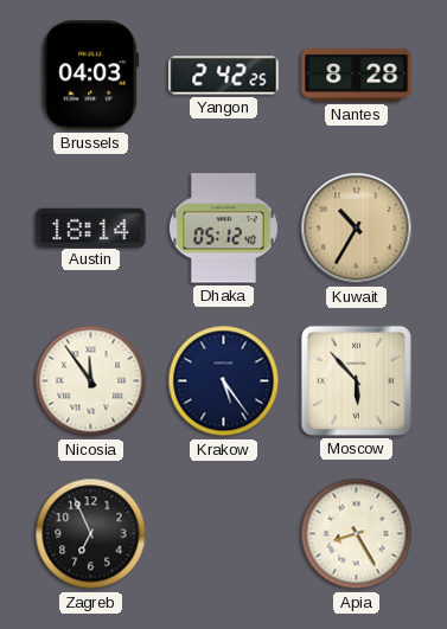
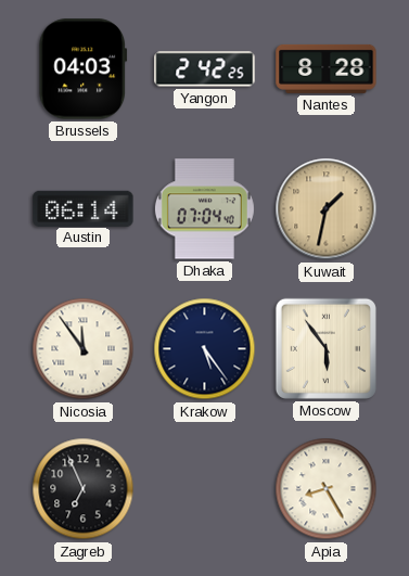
Austin: 18:14 -> 06:14
Dhaka: 05:12 -> 07:04
Kuwait: 10:35 -> 1:32
Moscow: 5:53 -> 5:54
